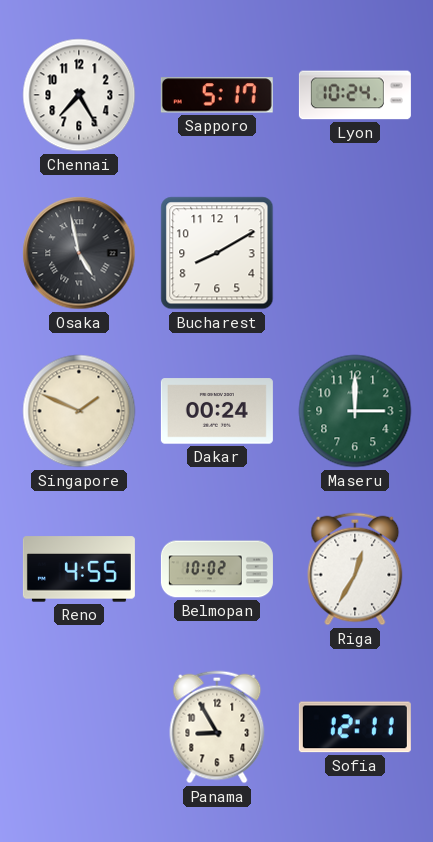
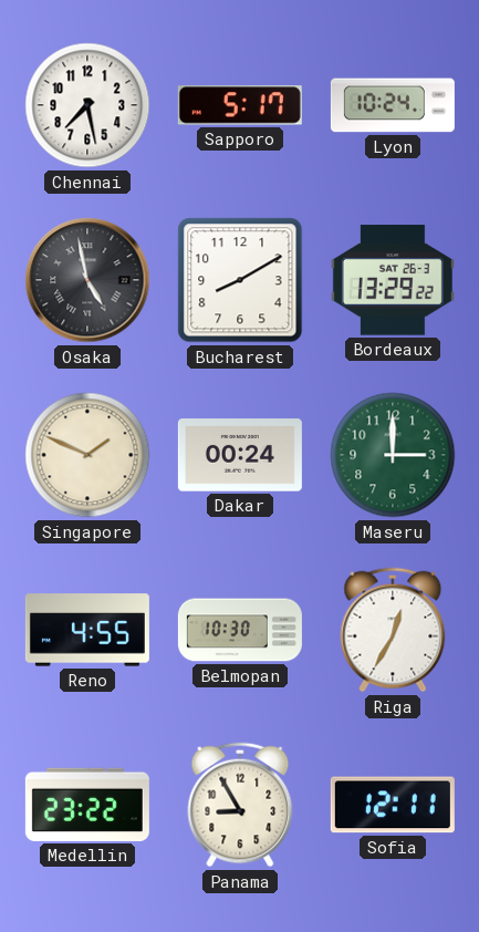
Chennai: 7:25 -> 7:28
Bordeaux: none -> 13:29
Belmopan: 10:02 -> 10:30
Medellin: none -> 23:22
